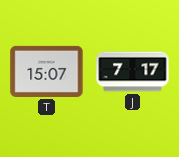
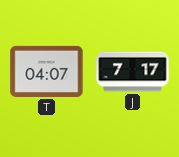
T: 15:07 -> 04:07
